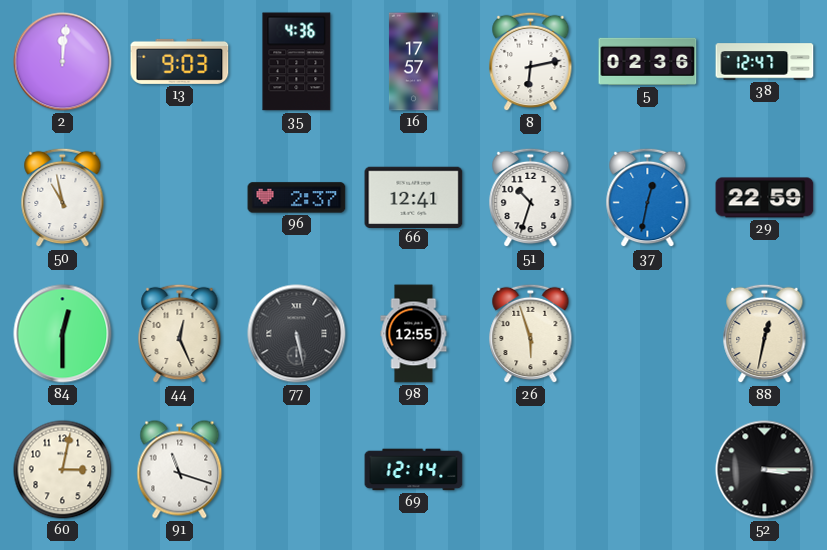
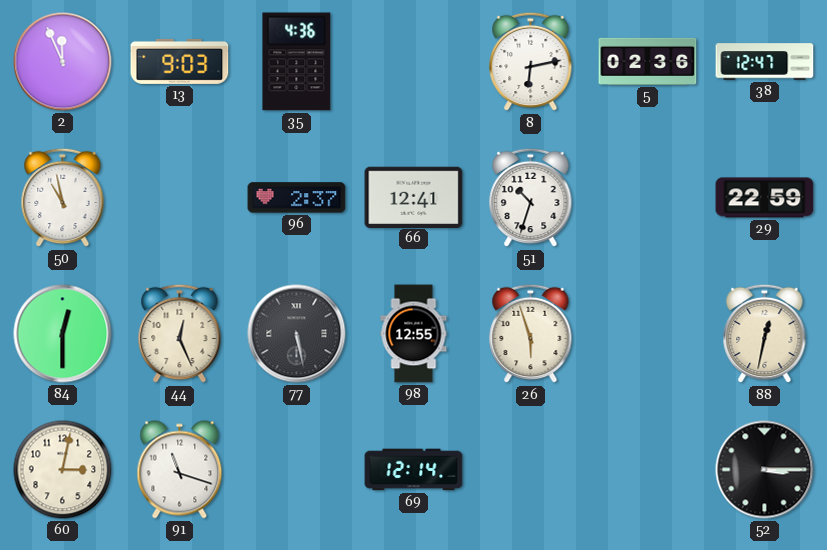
2: 12:01 -> 11:56
16: 17:57 -> none
37: 12:32 -> none
